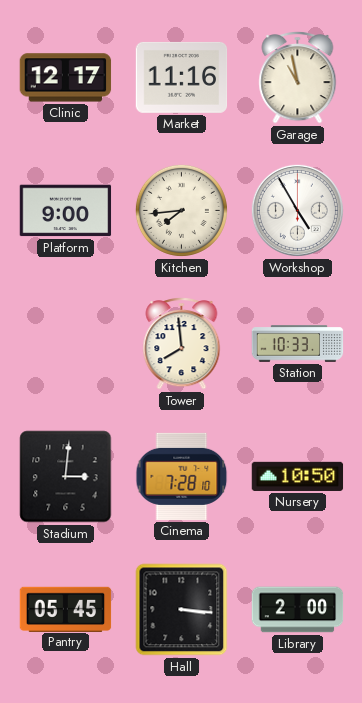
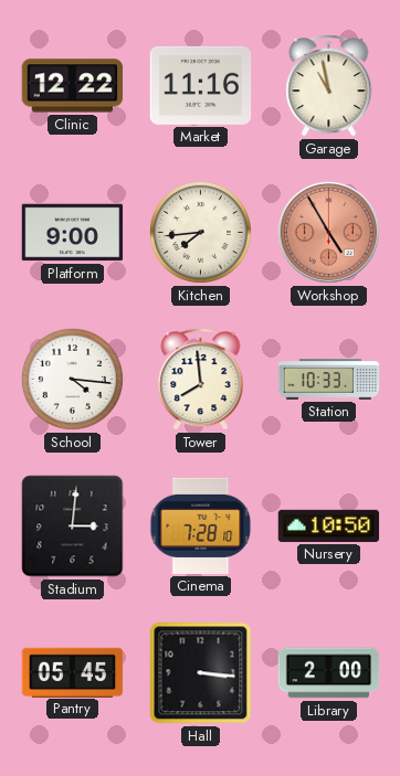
Clinic: 12:17 -> 12:22
Workshop dial: white -> salmon
School: none -> 4:16
